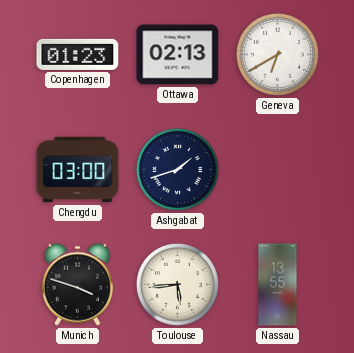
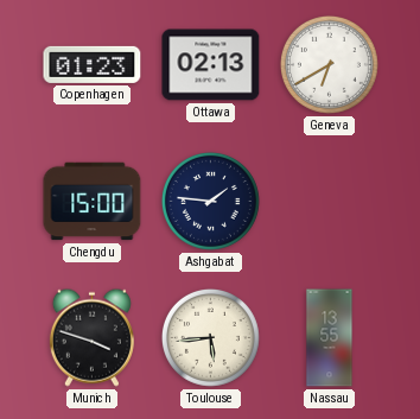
Chengdu: 03:00 -> 15:00
Ashgabat: 1:42 -> 1:46
